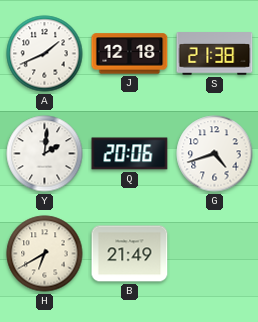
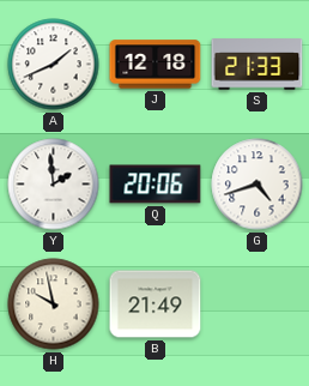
S: 21:38 -> 21:33
Y: 2:01 -> 1:59
H: 6:40 -> 9:58
